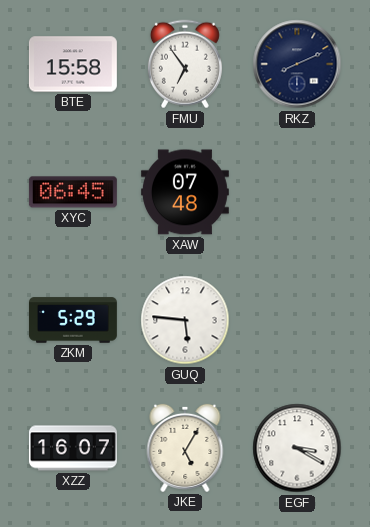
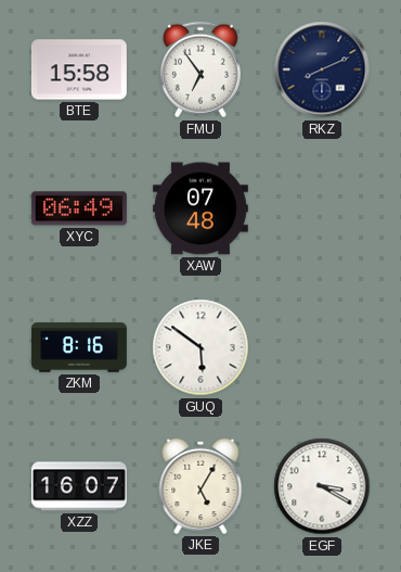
XYC: 06:45 -> 06:49
ZKM: 5:29 -> 8:16
GUQ: 5:46 -> 5:51
